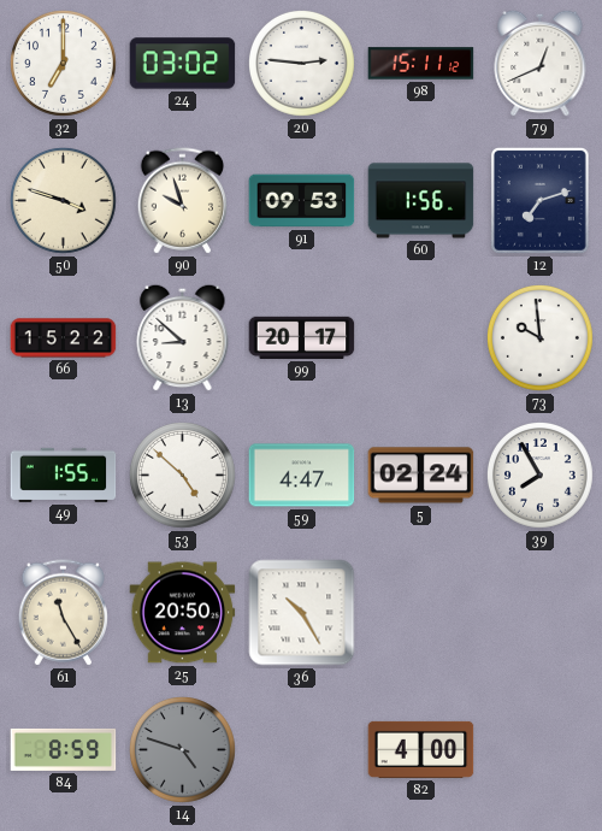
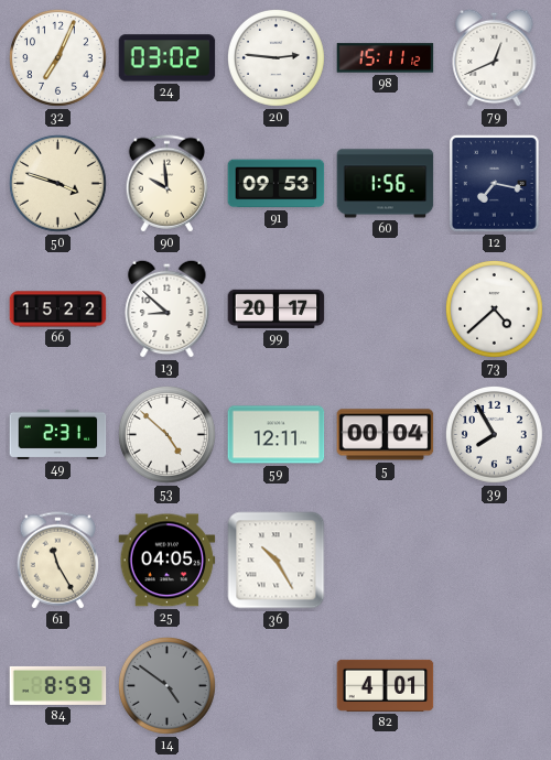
32: 7:00 -> 7:04
90: 9:57 -> 9:59
12: 7:12 -> 7:17
73: 9:59 -> 4:38
49: 1:55 -> 2:31
59: 4:47 -> 12:11
5: 02:24 -> 00:04
25: 20:50 -> 04:05
14: 4:48 -> 4:51
82: 4:00 -> 4:01
